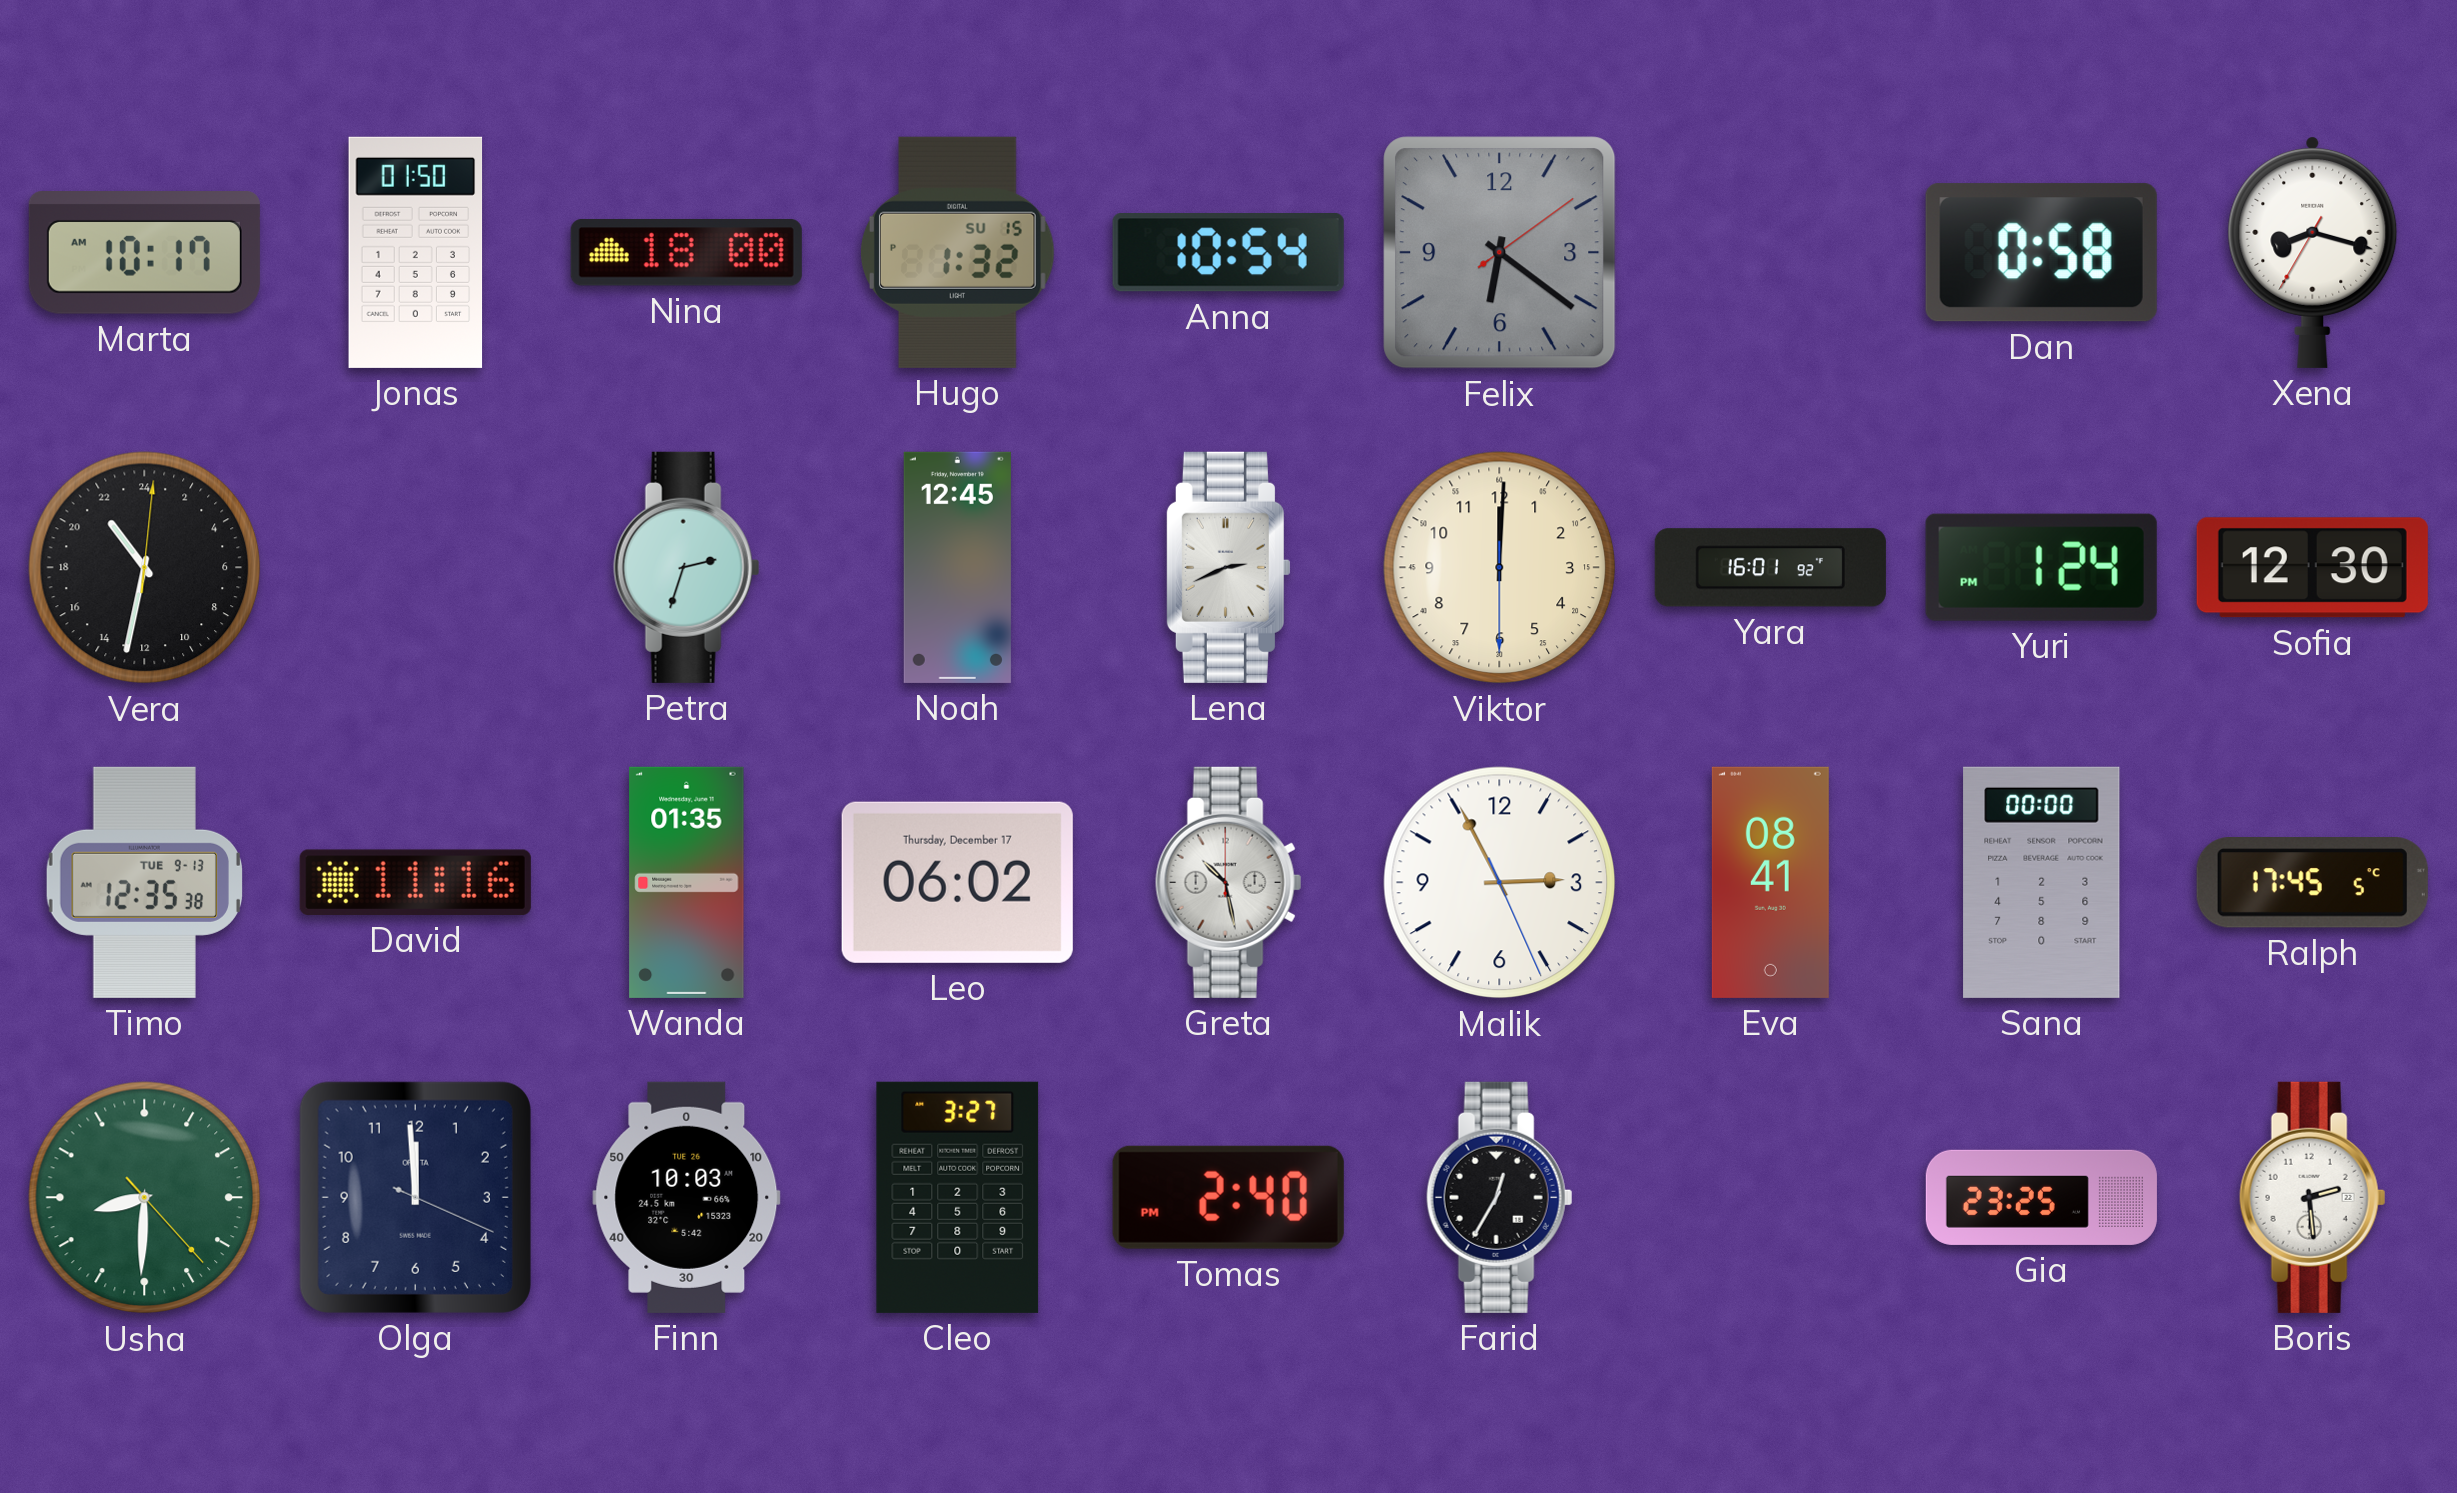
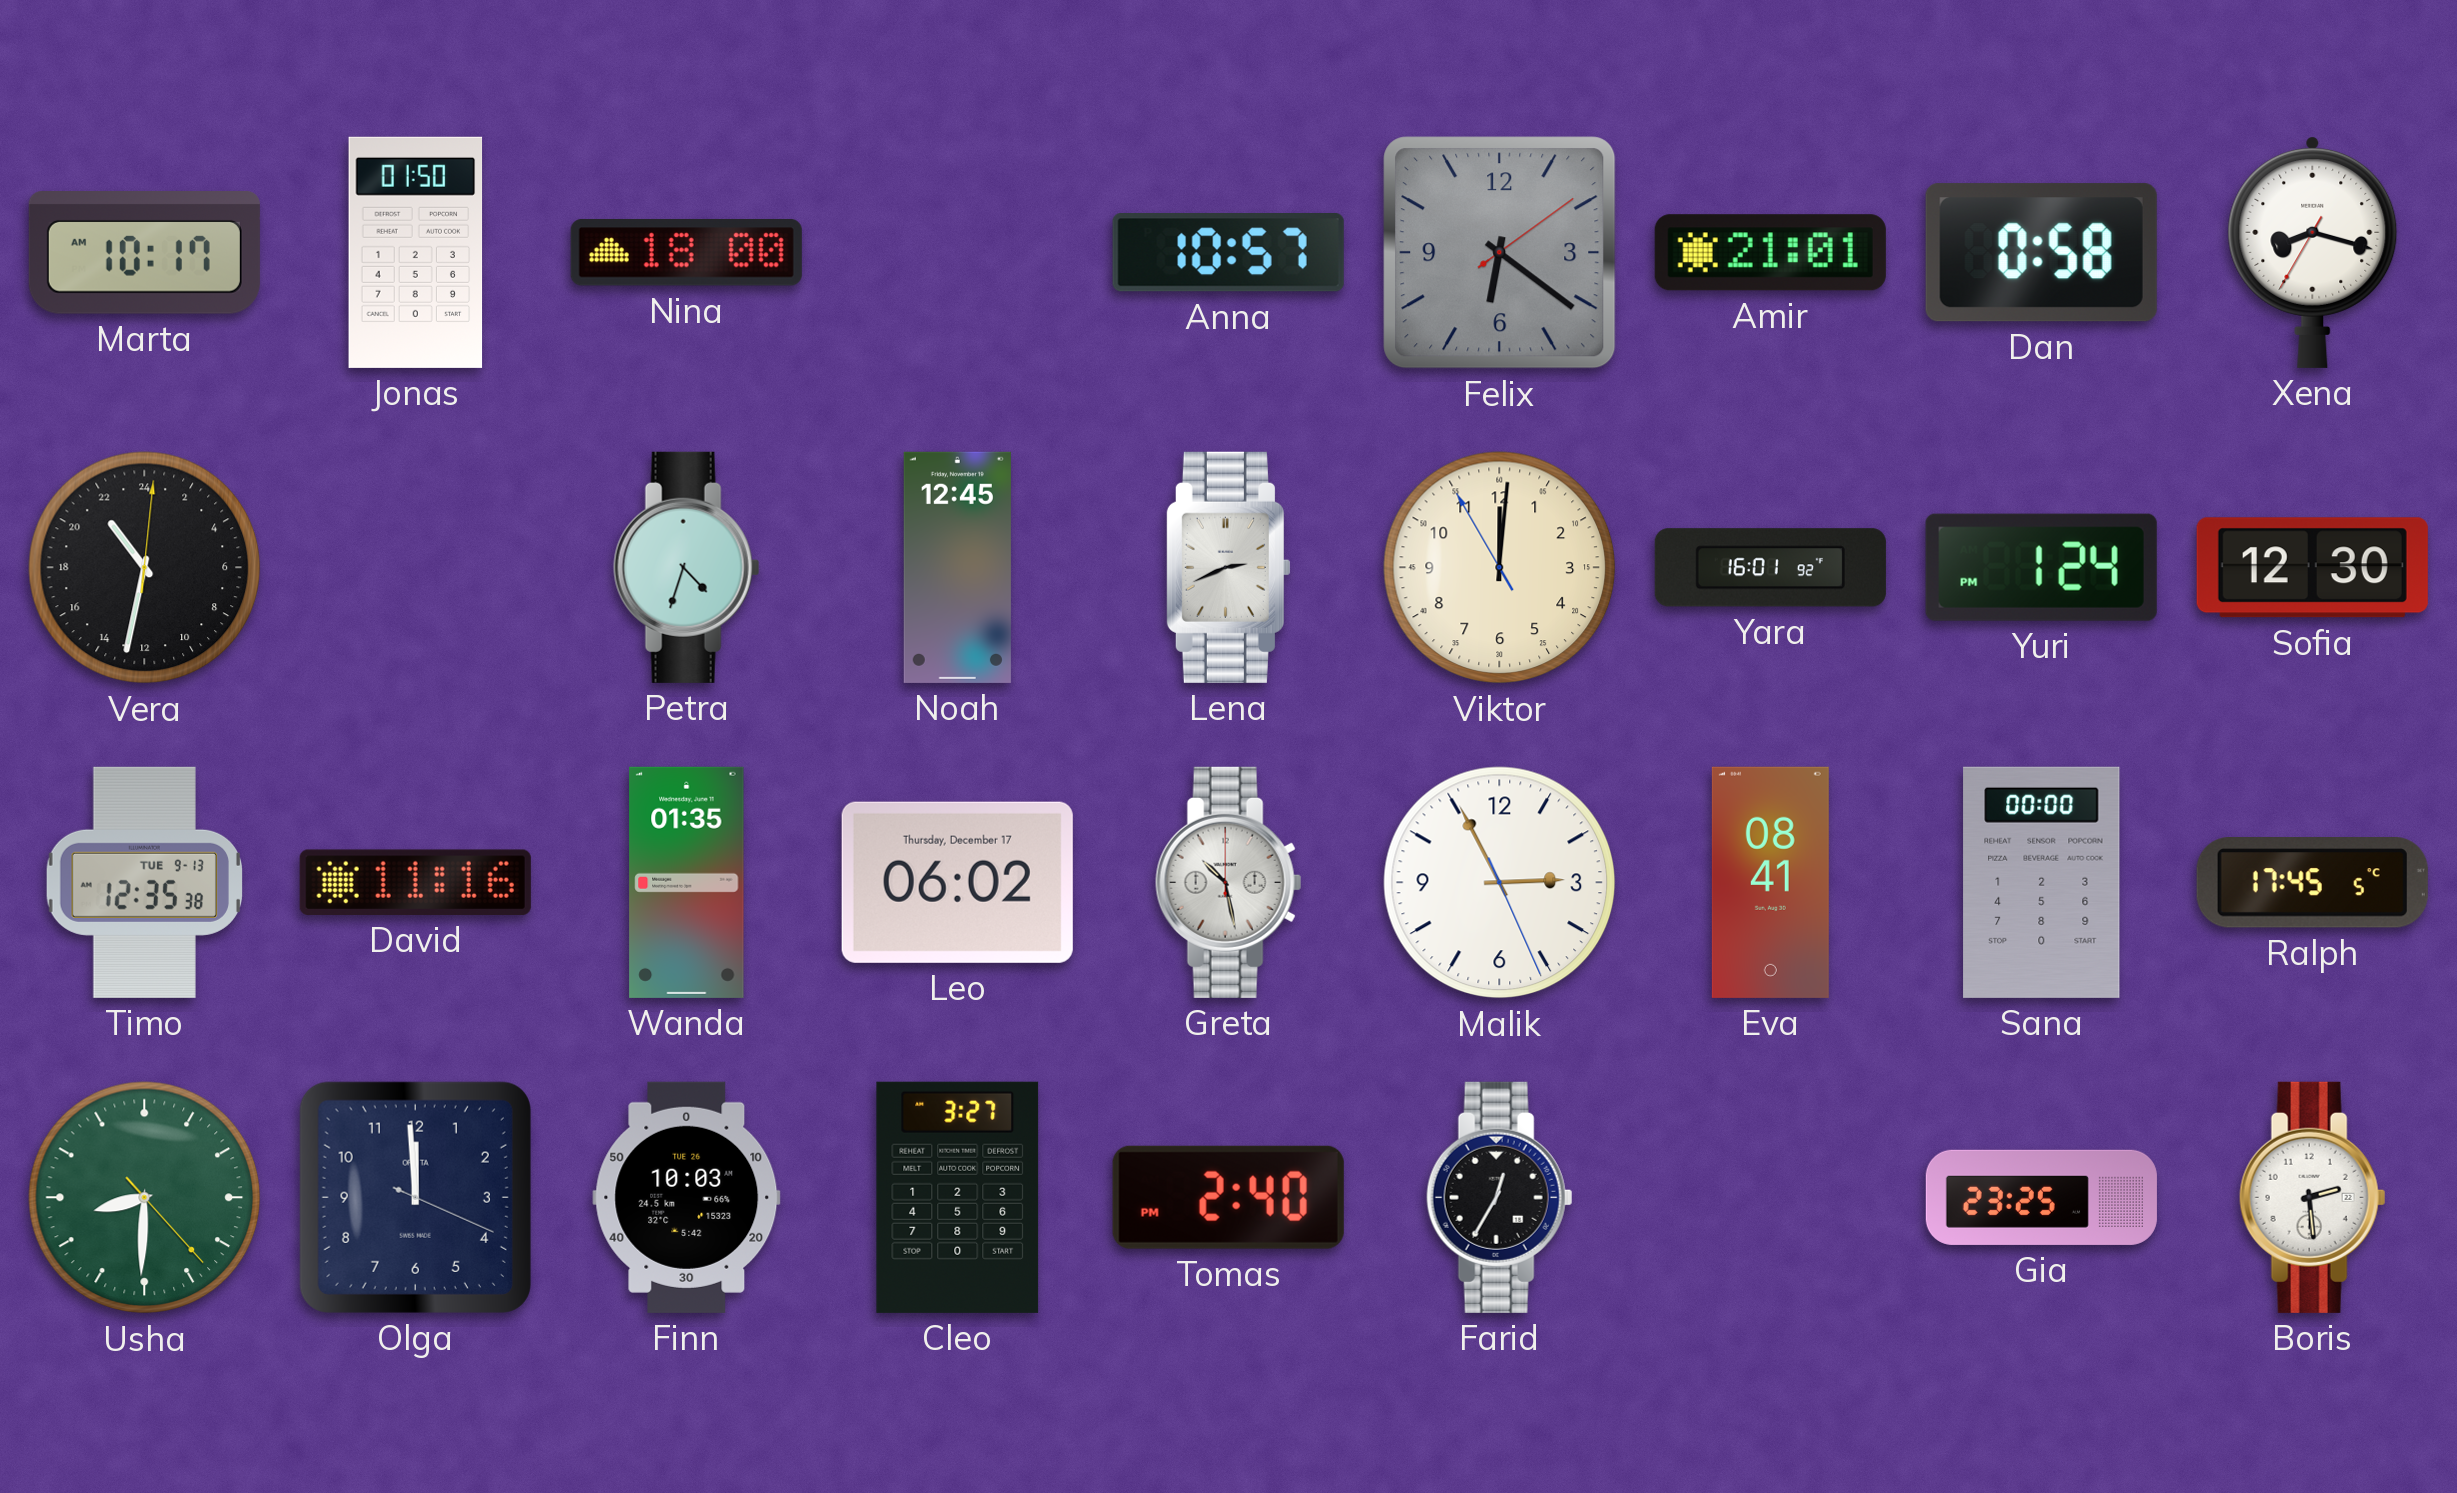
Hugo: 1:32 -> none
Anna: 10:54 -> 10:57
Amir: none -> 21:01
Petra: 2:33 -> 4:33
Viktor: 12:00:30 -> 12:00:55
